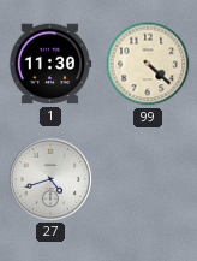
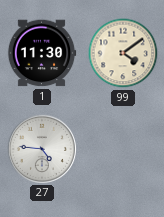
99: 4:22 -> 4:09
27: 4:42 -> 4:46
